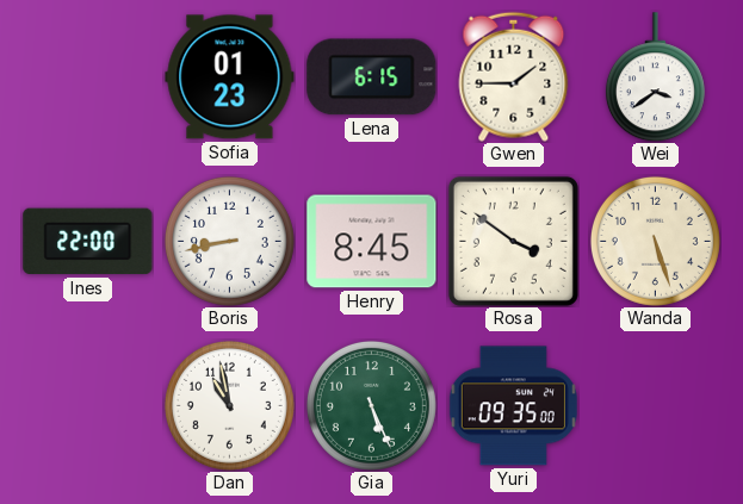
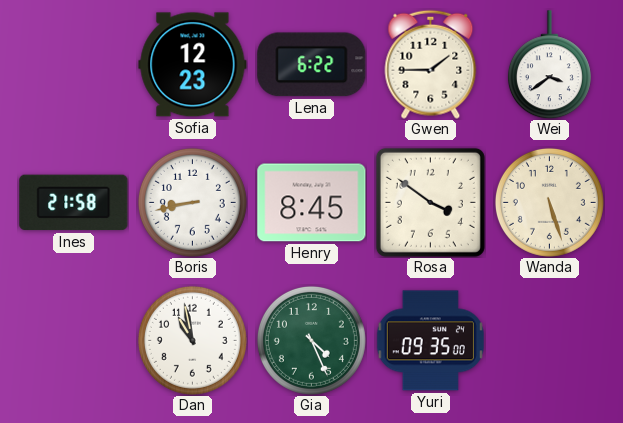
Sofia: 01:23 -> 12:23
Lena: 6:15 -> 6:22
Ines: 22:00 -> 21:58
Gia: 5:26 -> 4:26
